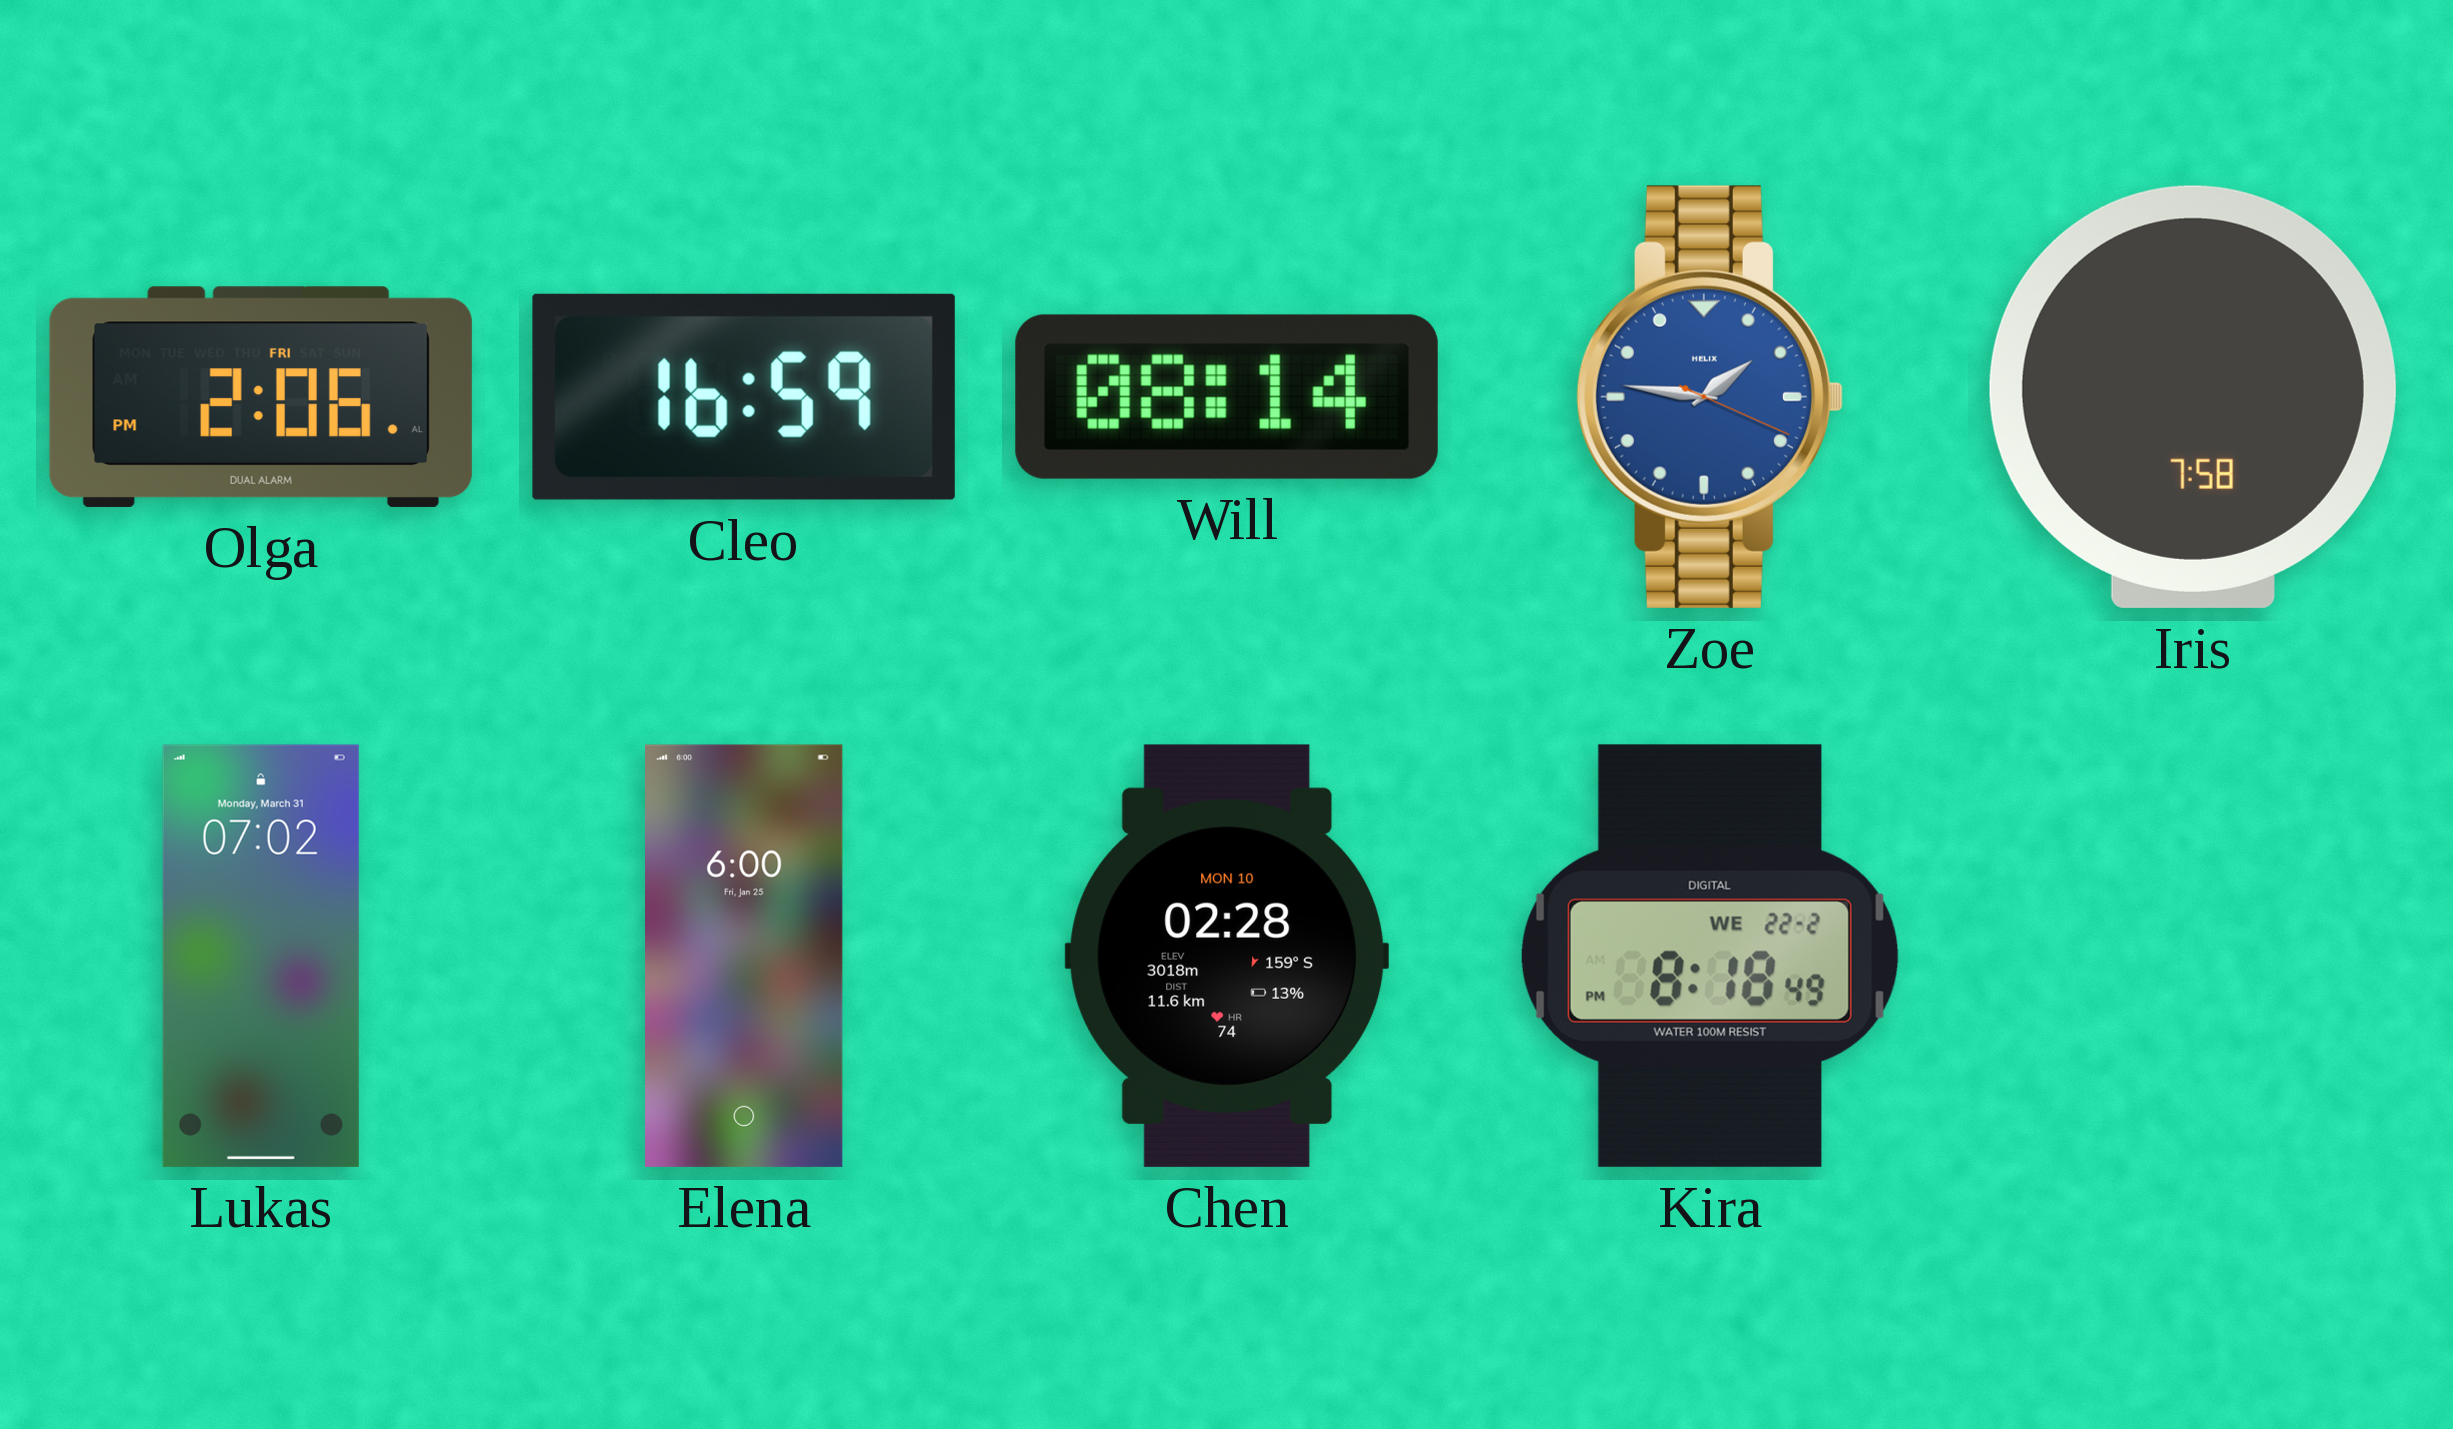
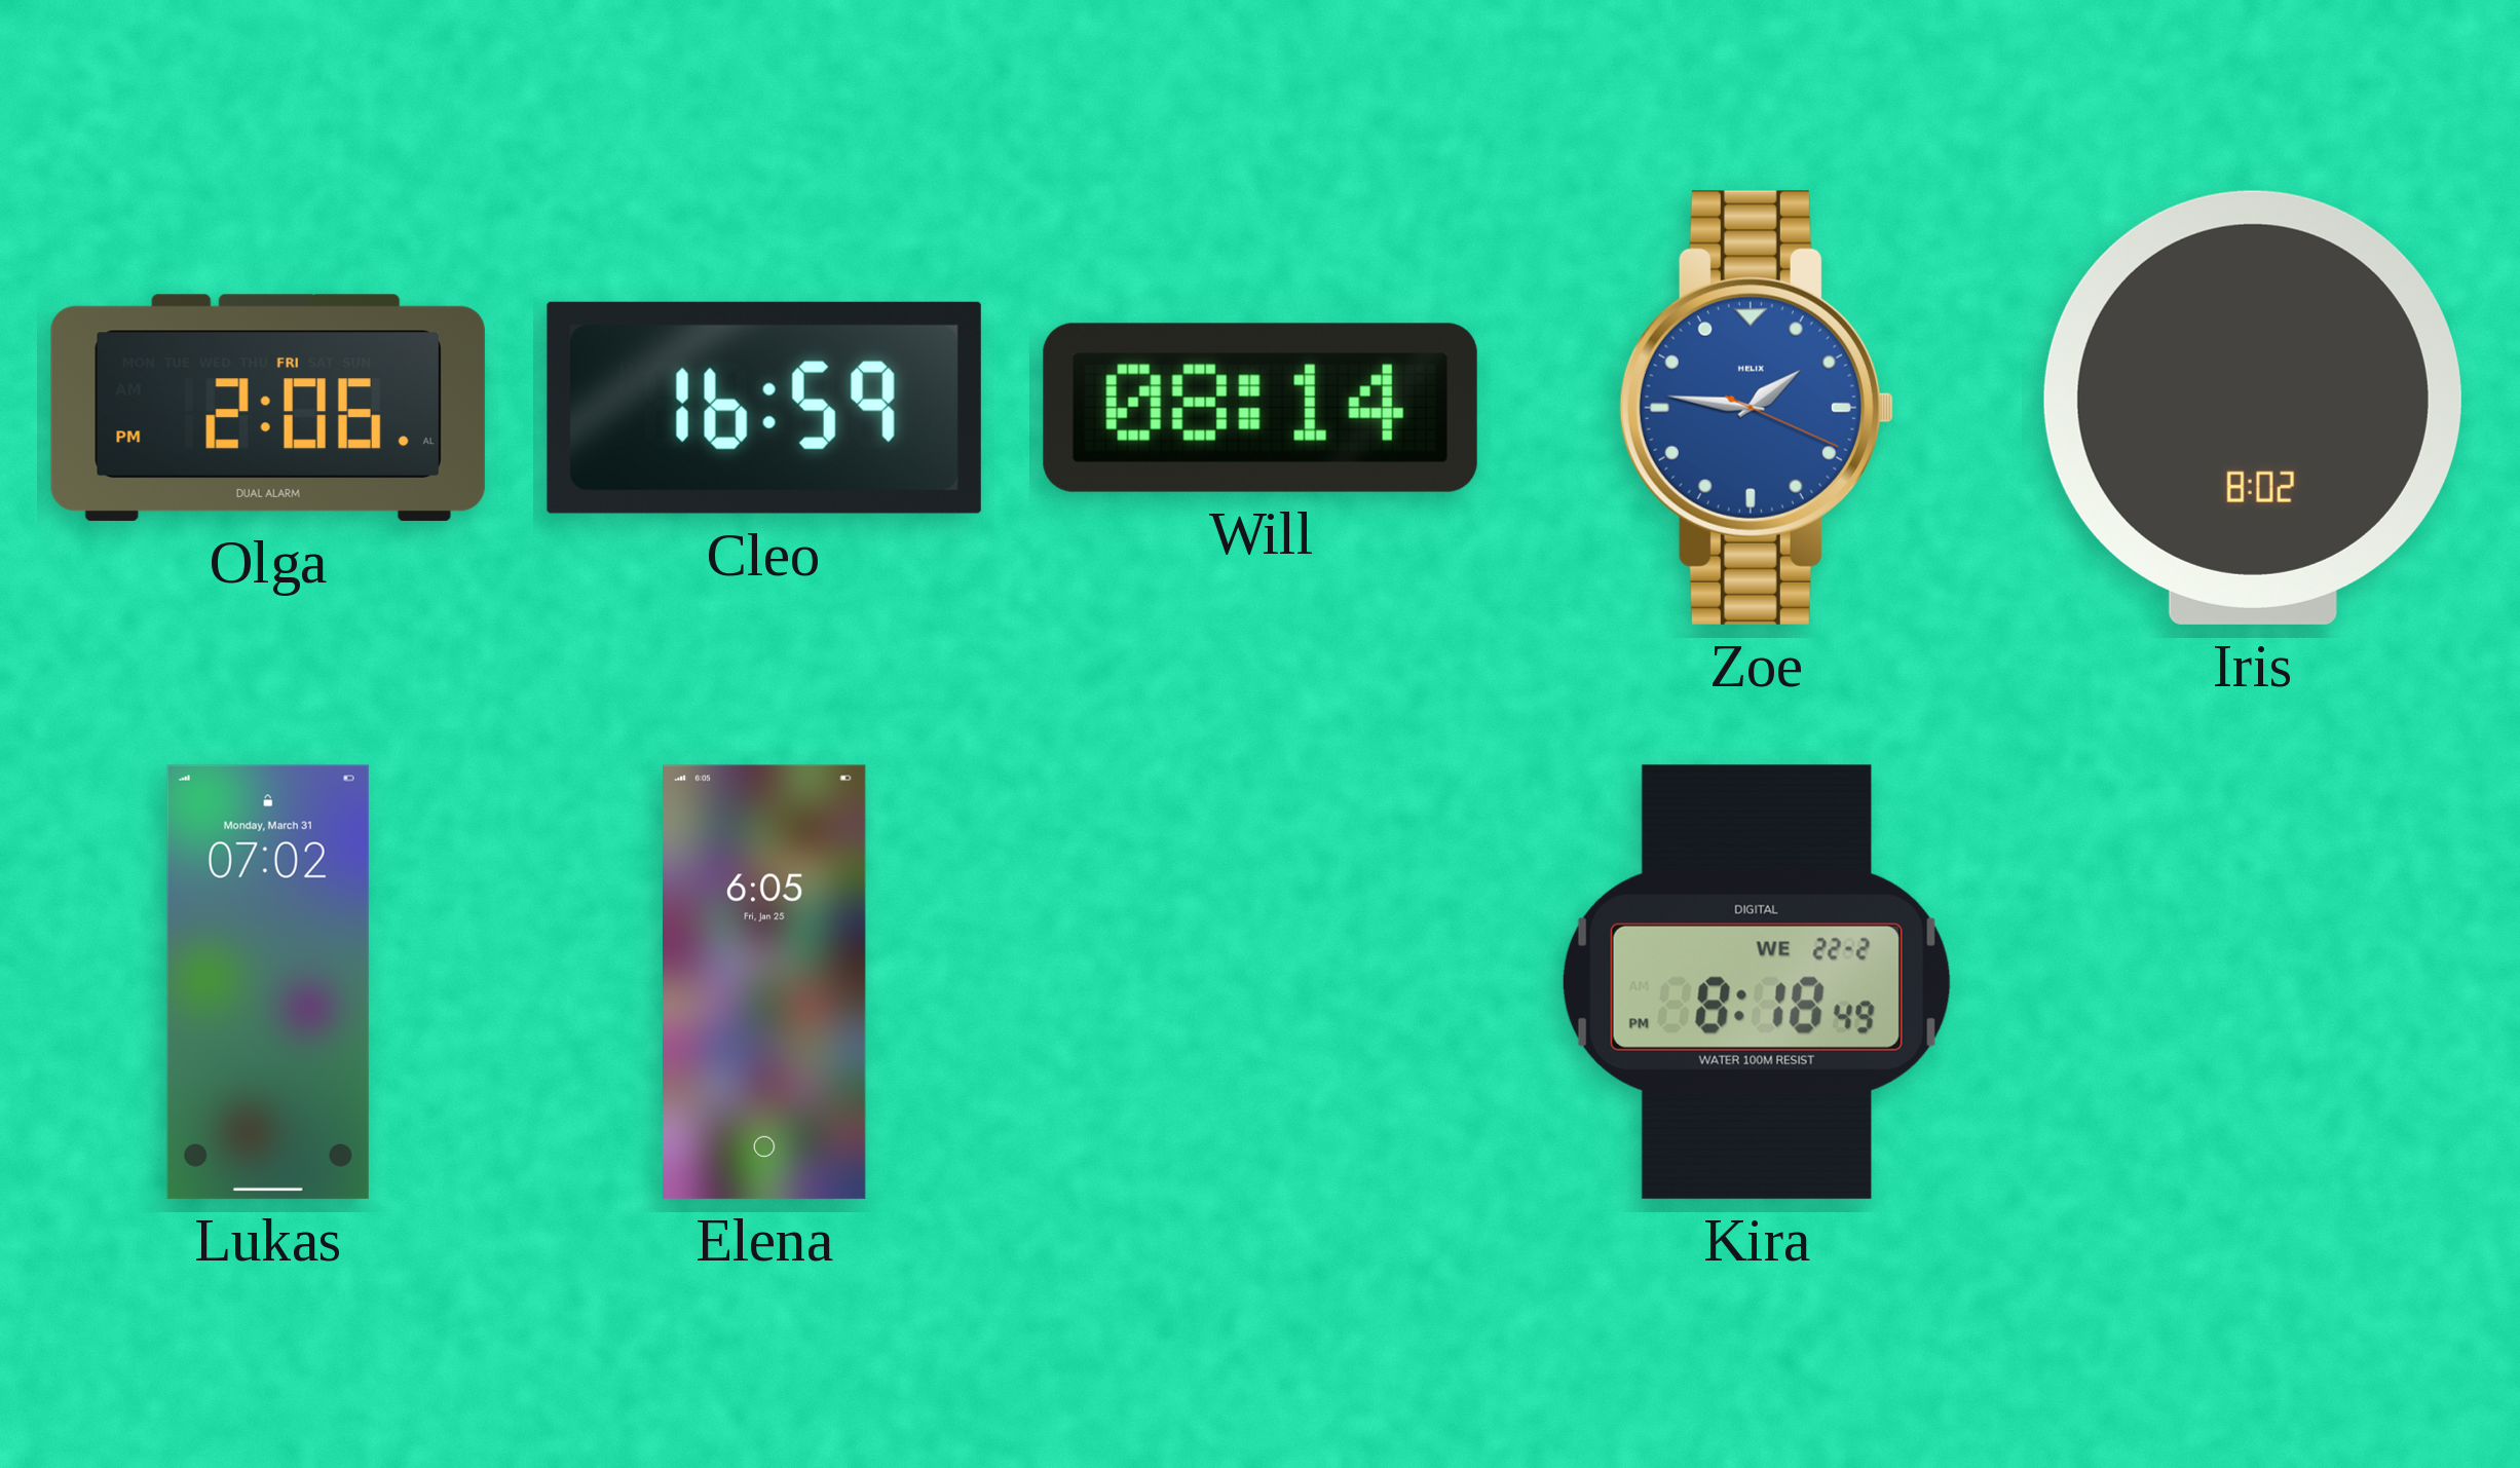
Iris: 7:58 -> 8:02
Elena: 6:00 -> 6:05
Chen: 02:28 -> none
